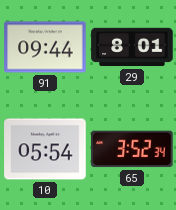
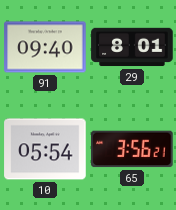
91: 09:44 -> 09:40
65: 3:52 -> 3:56
